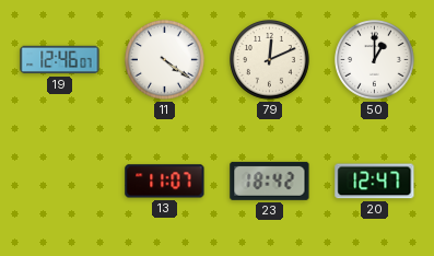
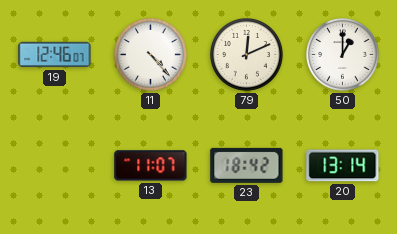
11: 4:21 -> 4:23
20: 12:47 -> 13:14
